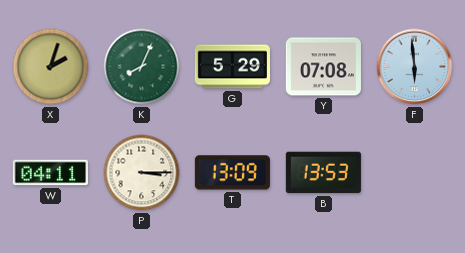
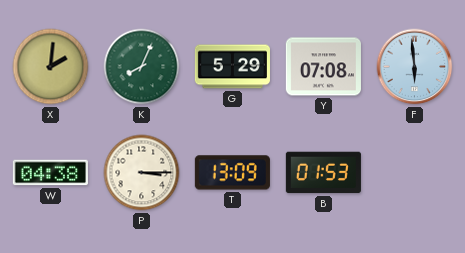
X: 2:03 -> 2:01
W: 04:11 -> 04:38
B: 13:53 -> 01:53
